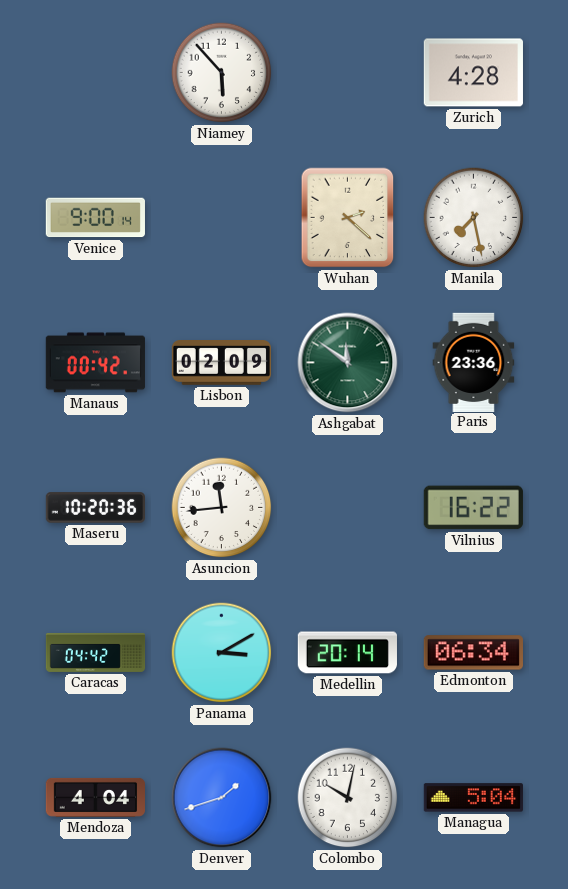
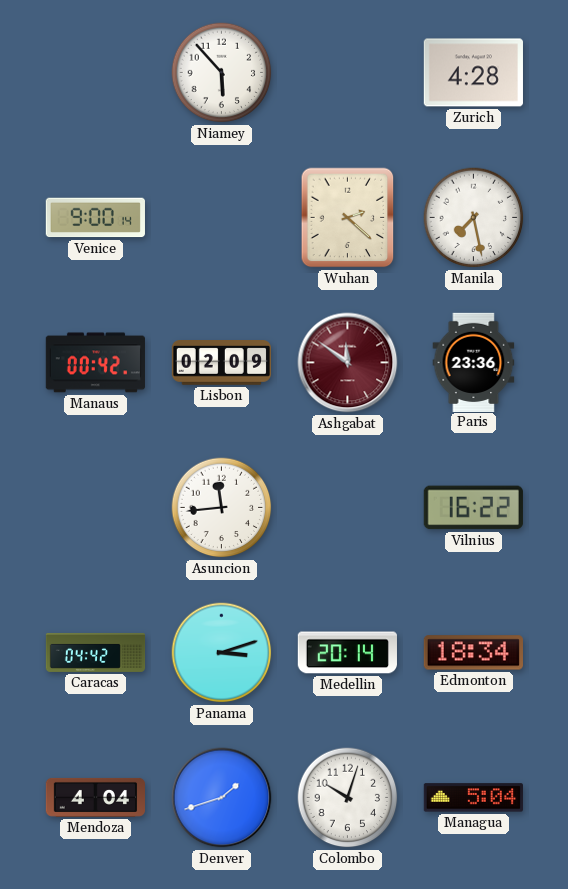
Ashgabat dial: green -> burgundy
Maseru: 10:20 -> none
Panama: 3:10 -> 3:12
Edmonton: 06:34 -> 18:34
Colombo: 10:02 -> 10:03
